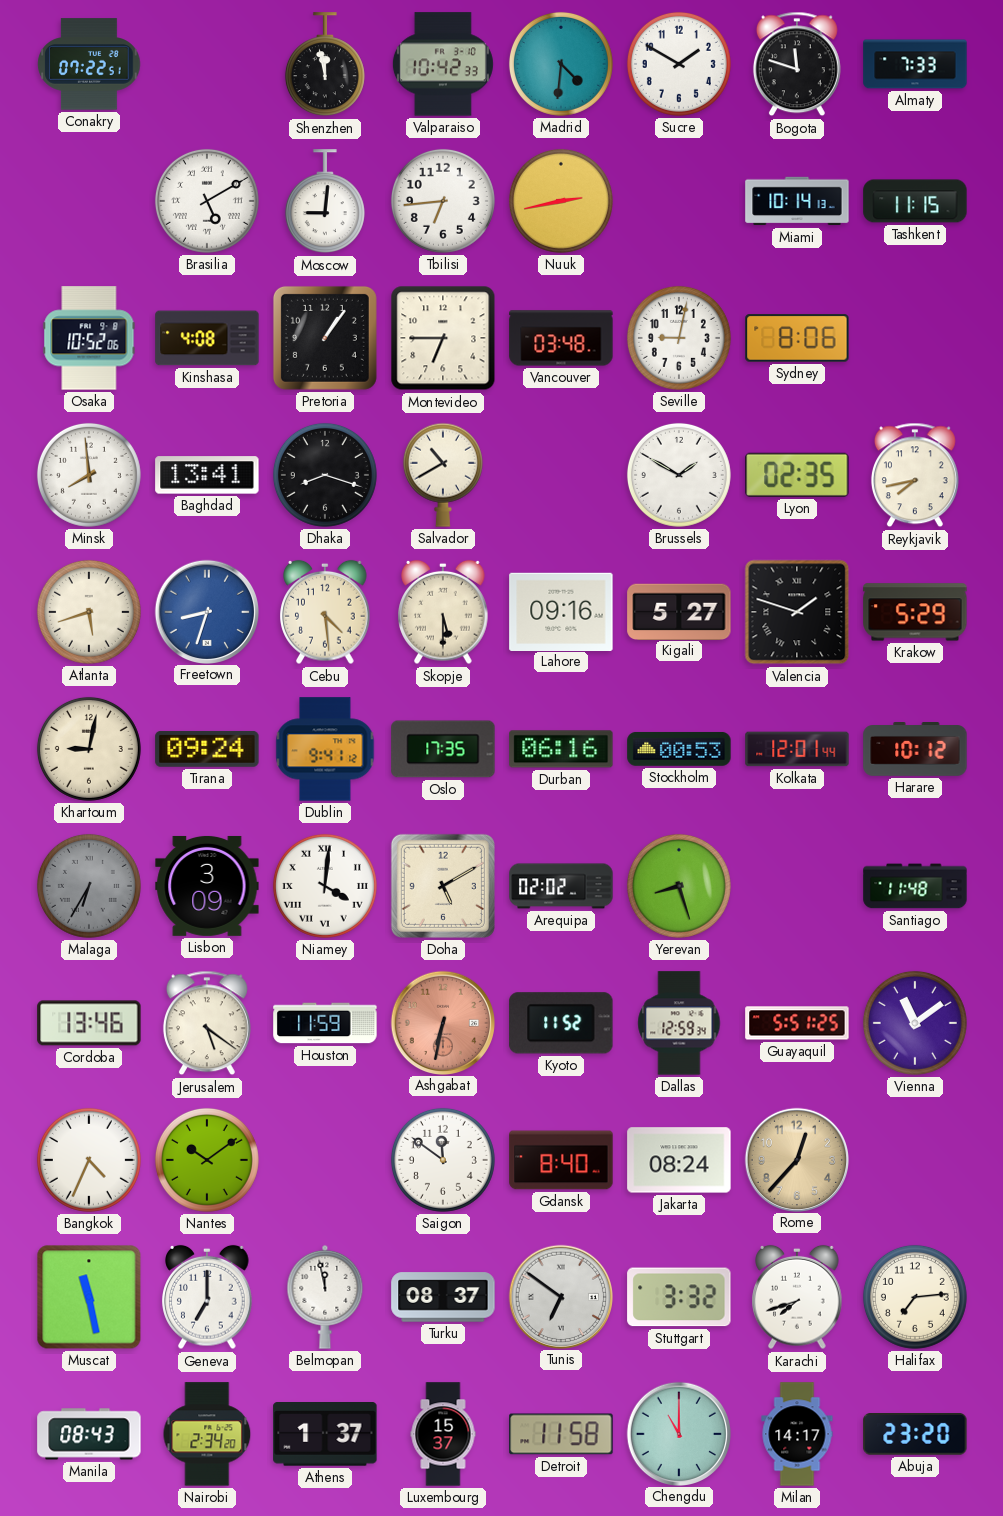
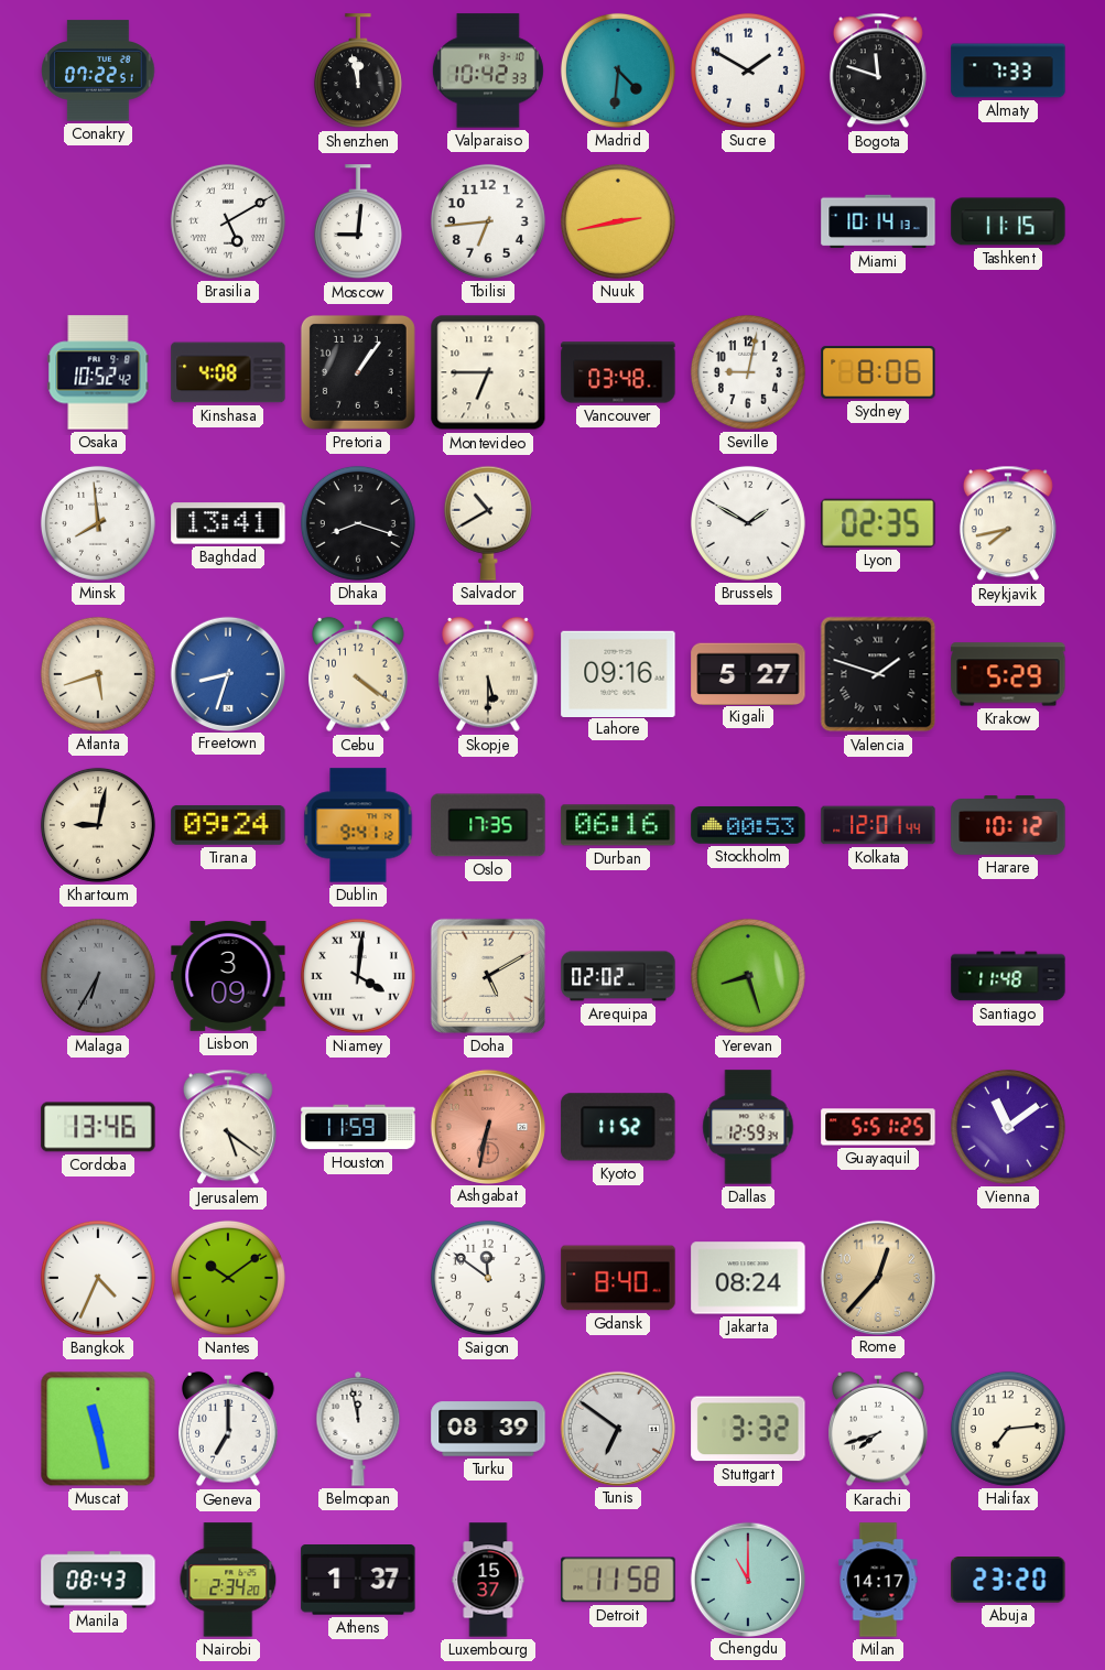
Osaka: 10:52:06 -> 10:52:42
Cebu: 4:29 -> 4:21
Turku: 08:37 -> 08:39
